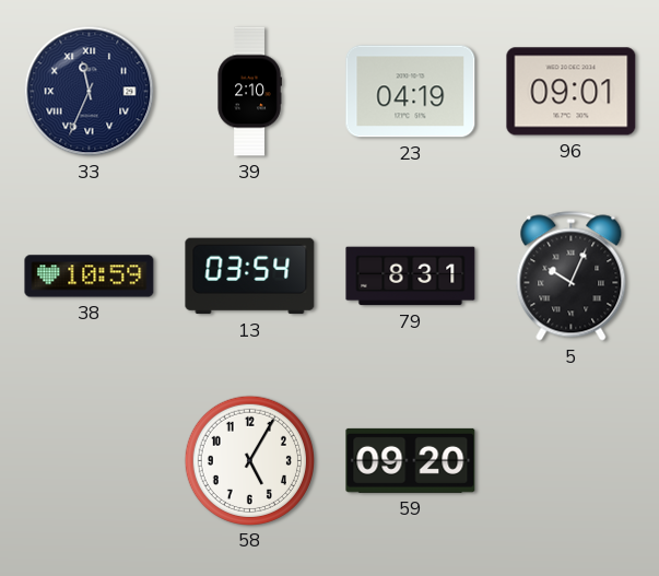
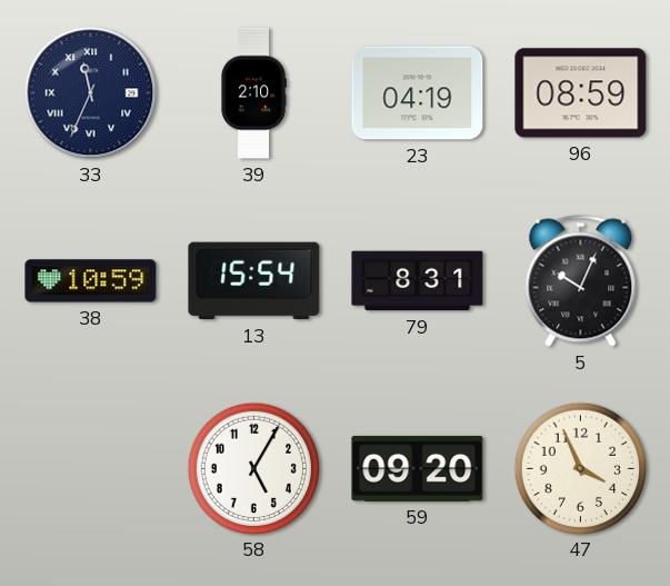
96: 09:01 -> 08:59
13: 03:54 -> 15:54
47: none -> 3:56
